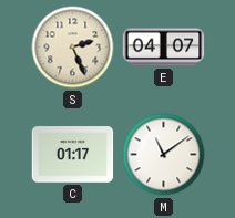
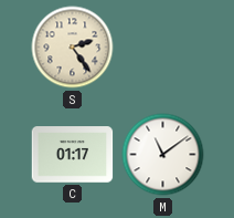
S: 2:26 -> 2:24
E: 04:07 -> none
